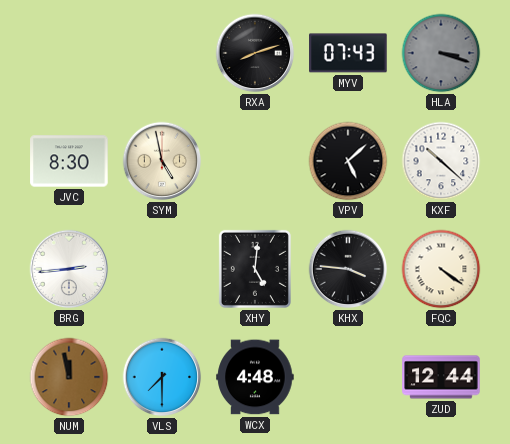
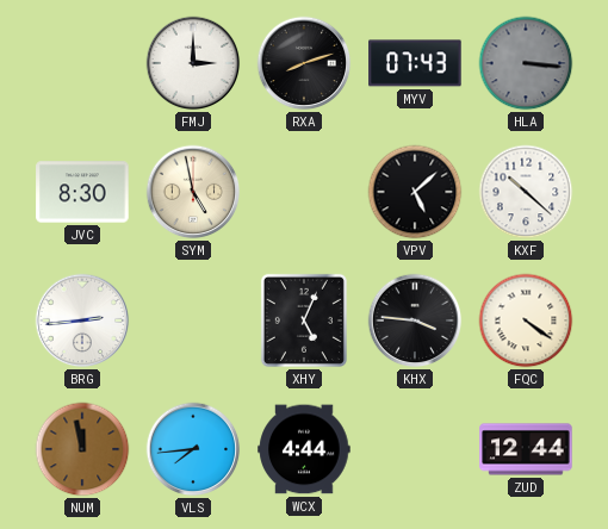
FMJ: none -> 3:00
HLA: 3:18 -> 3:16
XHY: 5:01 -> 5:04
VLS: 7:30 -> 7:44
WCX: 4:48 -> 4:44
